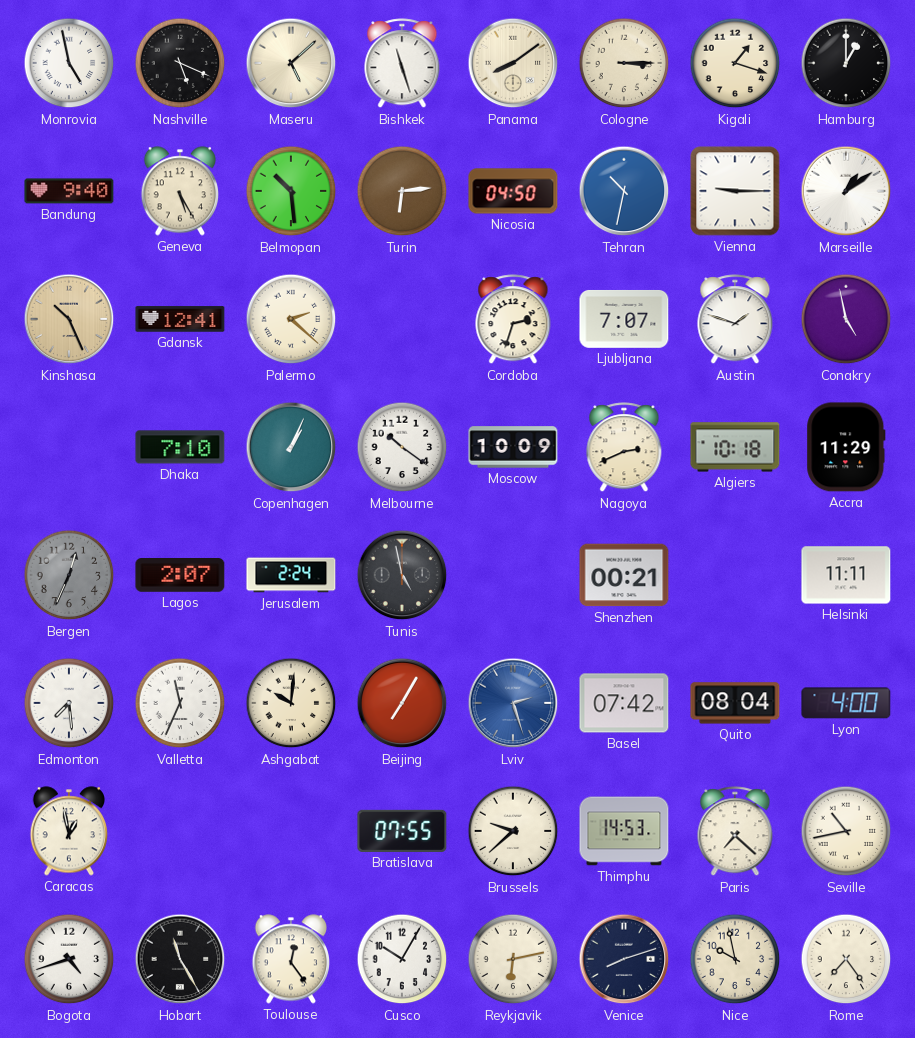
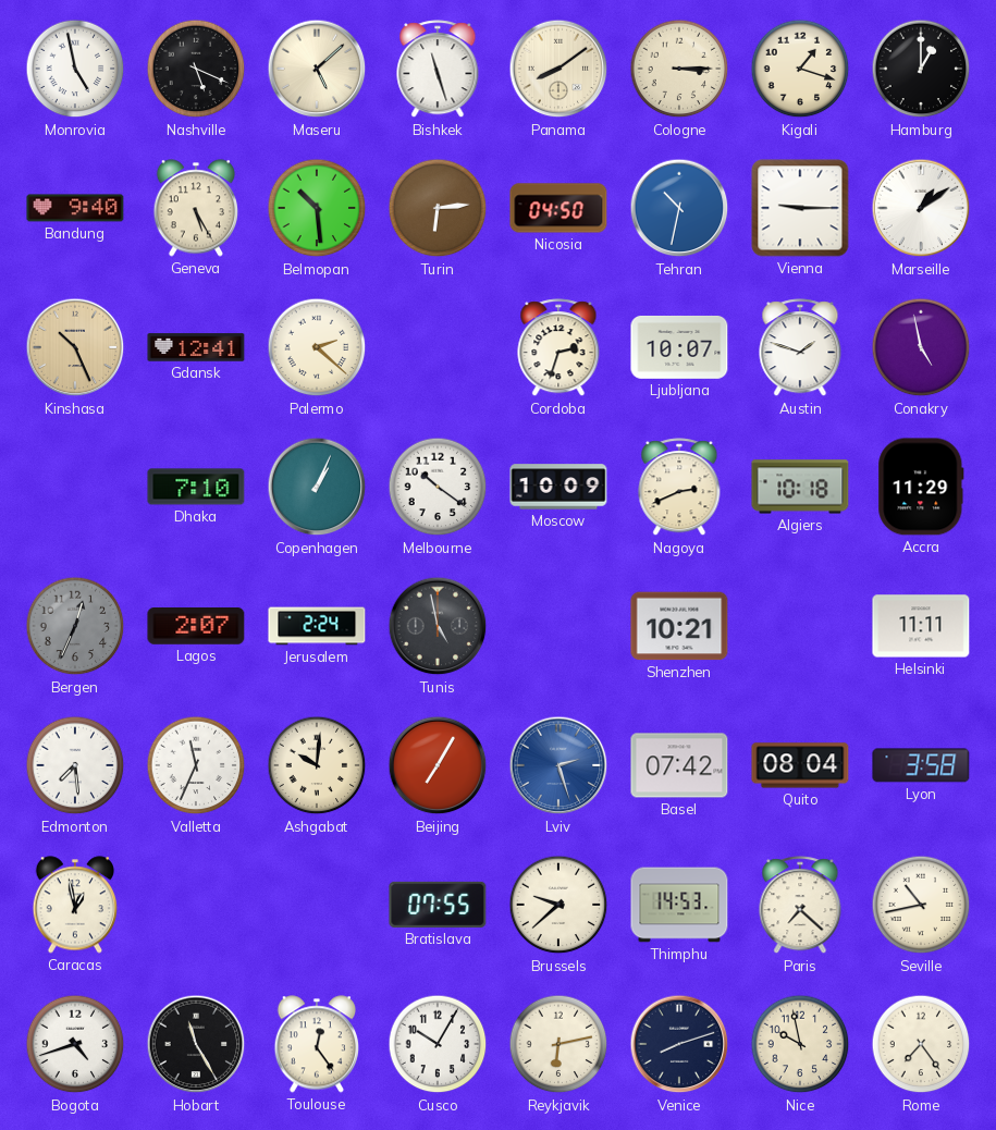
Ljubljana: 7:07 -> 10:07
Shenzhen: 00:21 -> 10:21
Lyon: 4:00 -> 3:58
